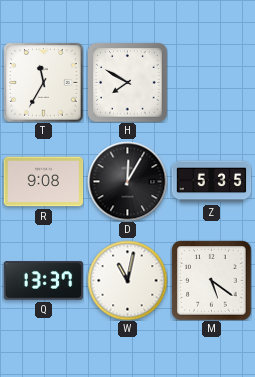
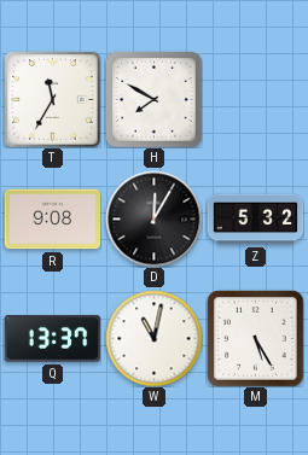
Z: 5:35 -> 5:32
M: 5:21 -> 5:25
